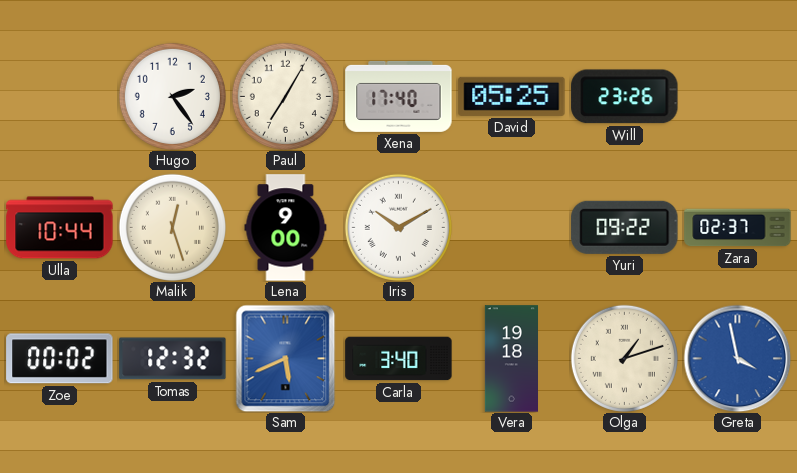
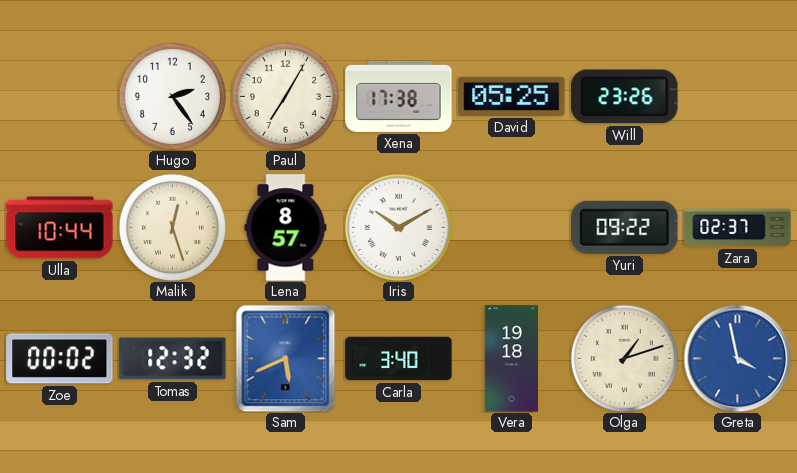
Xena: 17:40 -> 17:38
Lena: 9:00 -> 8:57
